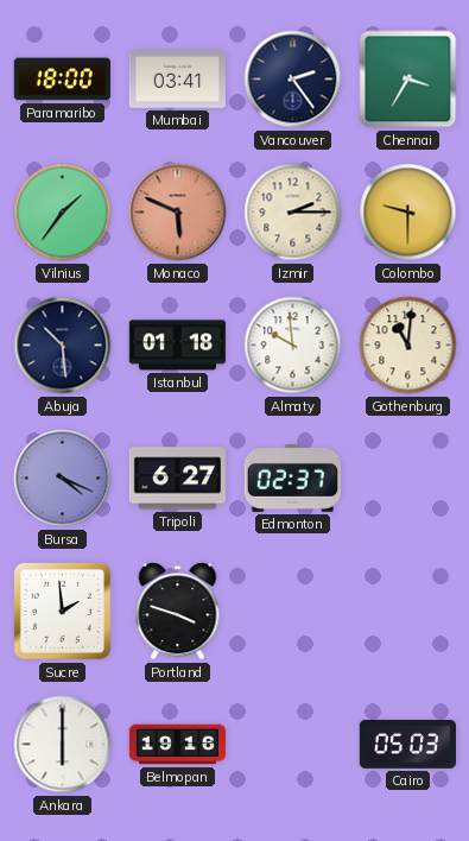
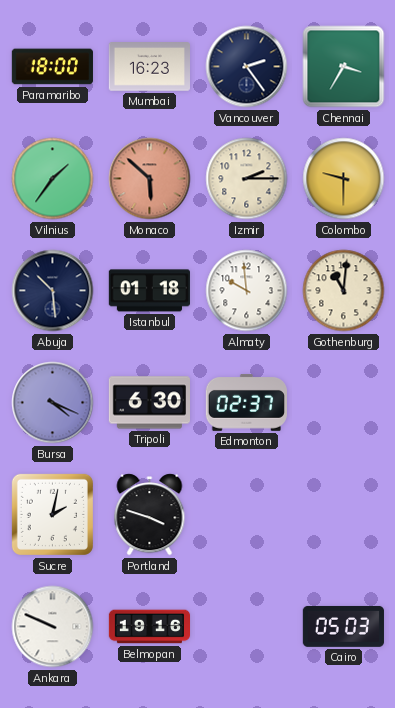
Mumbai: 03:41 -> 16:23
Monaco: 5:49 -> 5:52
Tripoli: 6:27 -> 6:30
Sucre: 1:59 -> 2:02
Ankara: 6:00 -> 9:49
